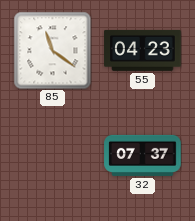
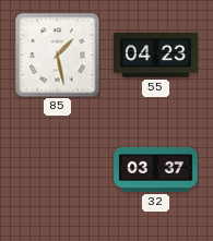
85: 11:21 -> 1:28
32: 07:37 -> 03:37
